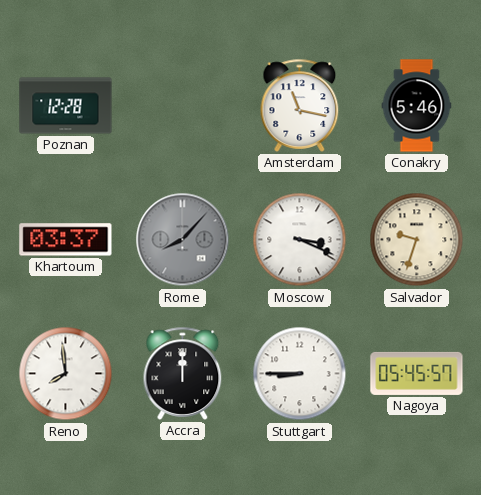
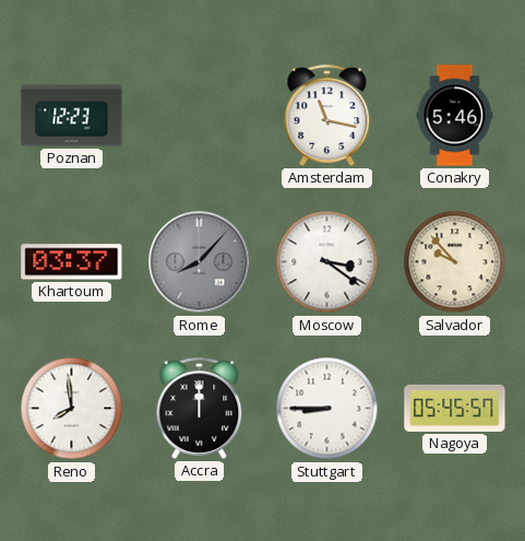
Poznan: 12:28 -> 12:23
Moscow: 3:19 -> 3:21
Salvador: 9:33 -> 9:53
